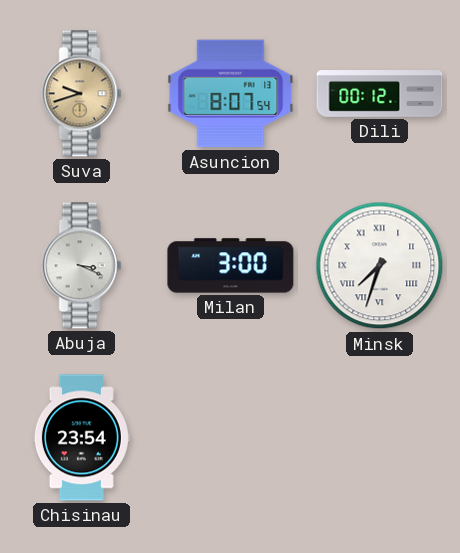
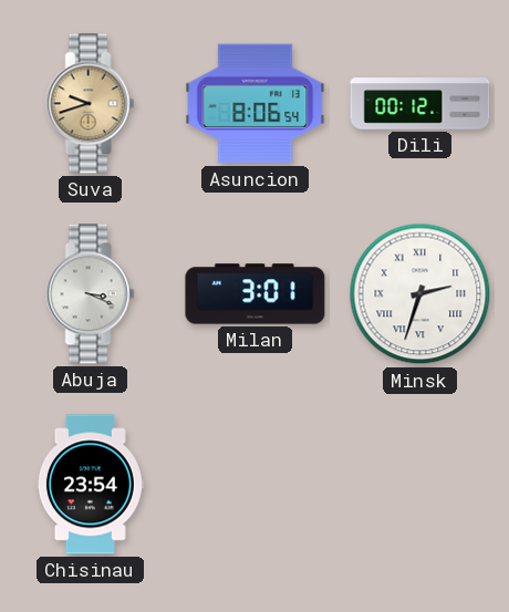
Asuncion: 8:07 -> 8:06
Milan: 3:00 -> 3:01
Minsk: 7:33 -> 2:33
